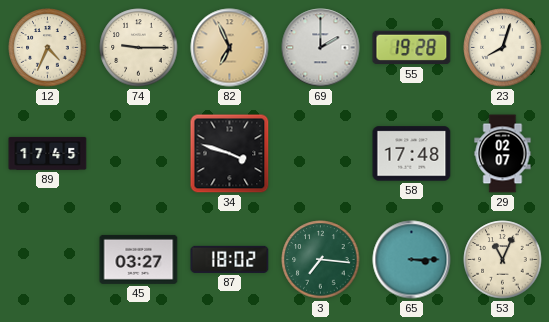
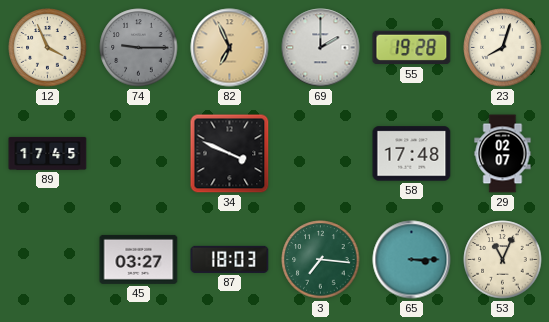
12: 4:34 -> 3:56
74 dial: cream -> grey
34: 3:48 -> 3:49
87: 18:02 -> 18:03
